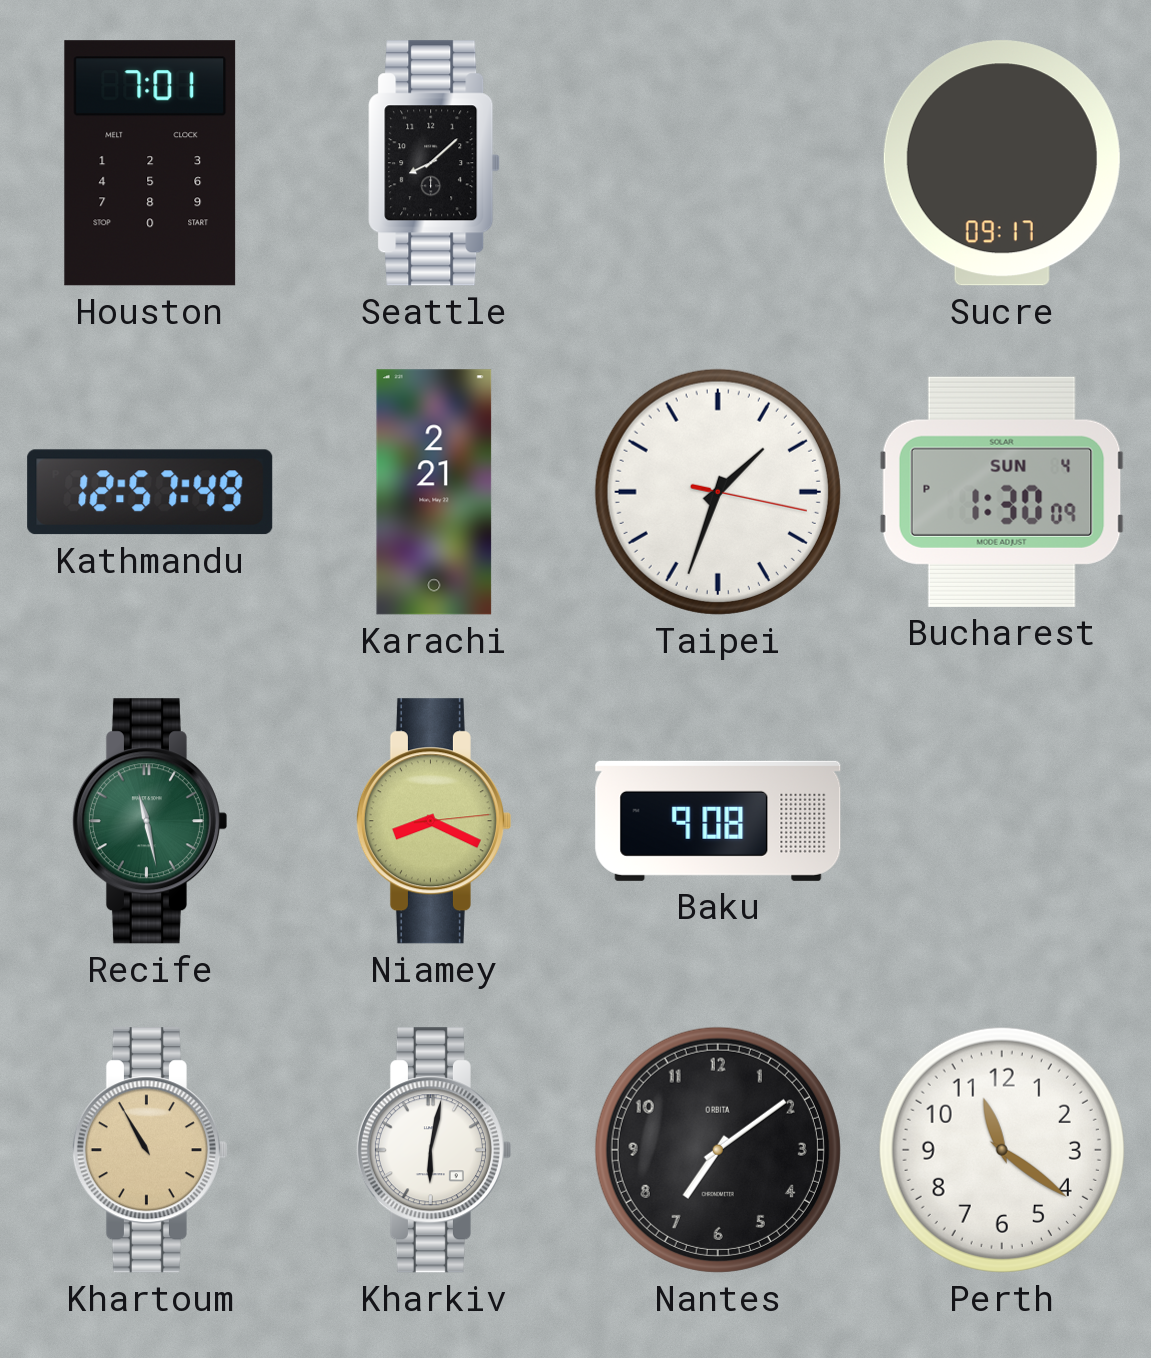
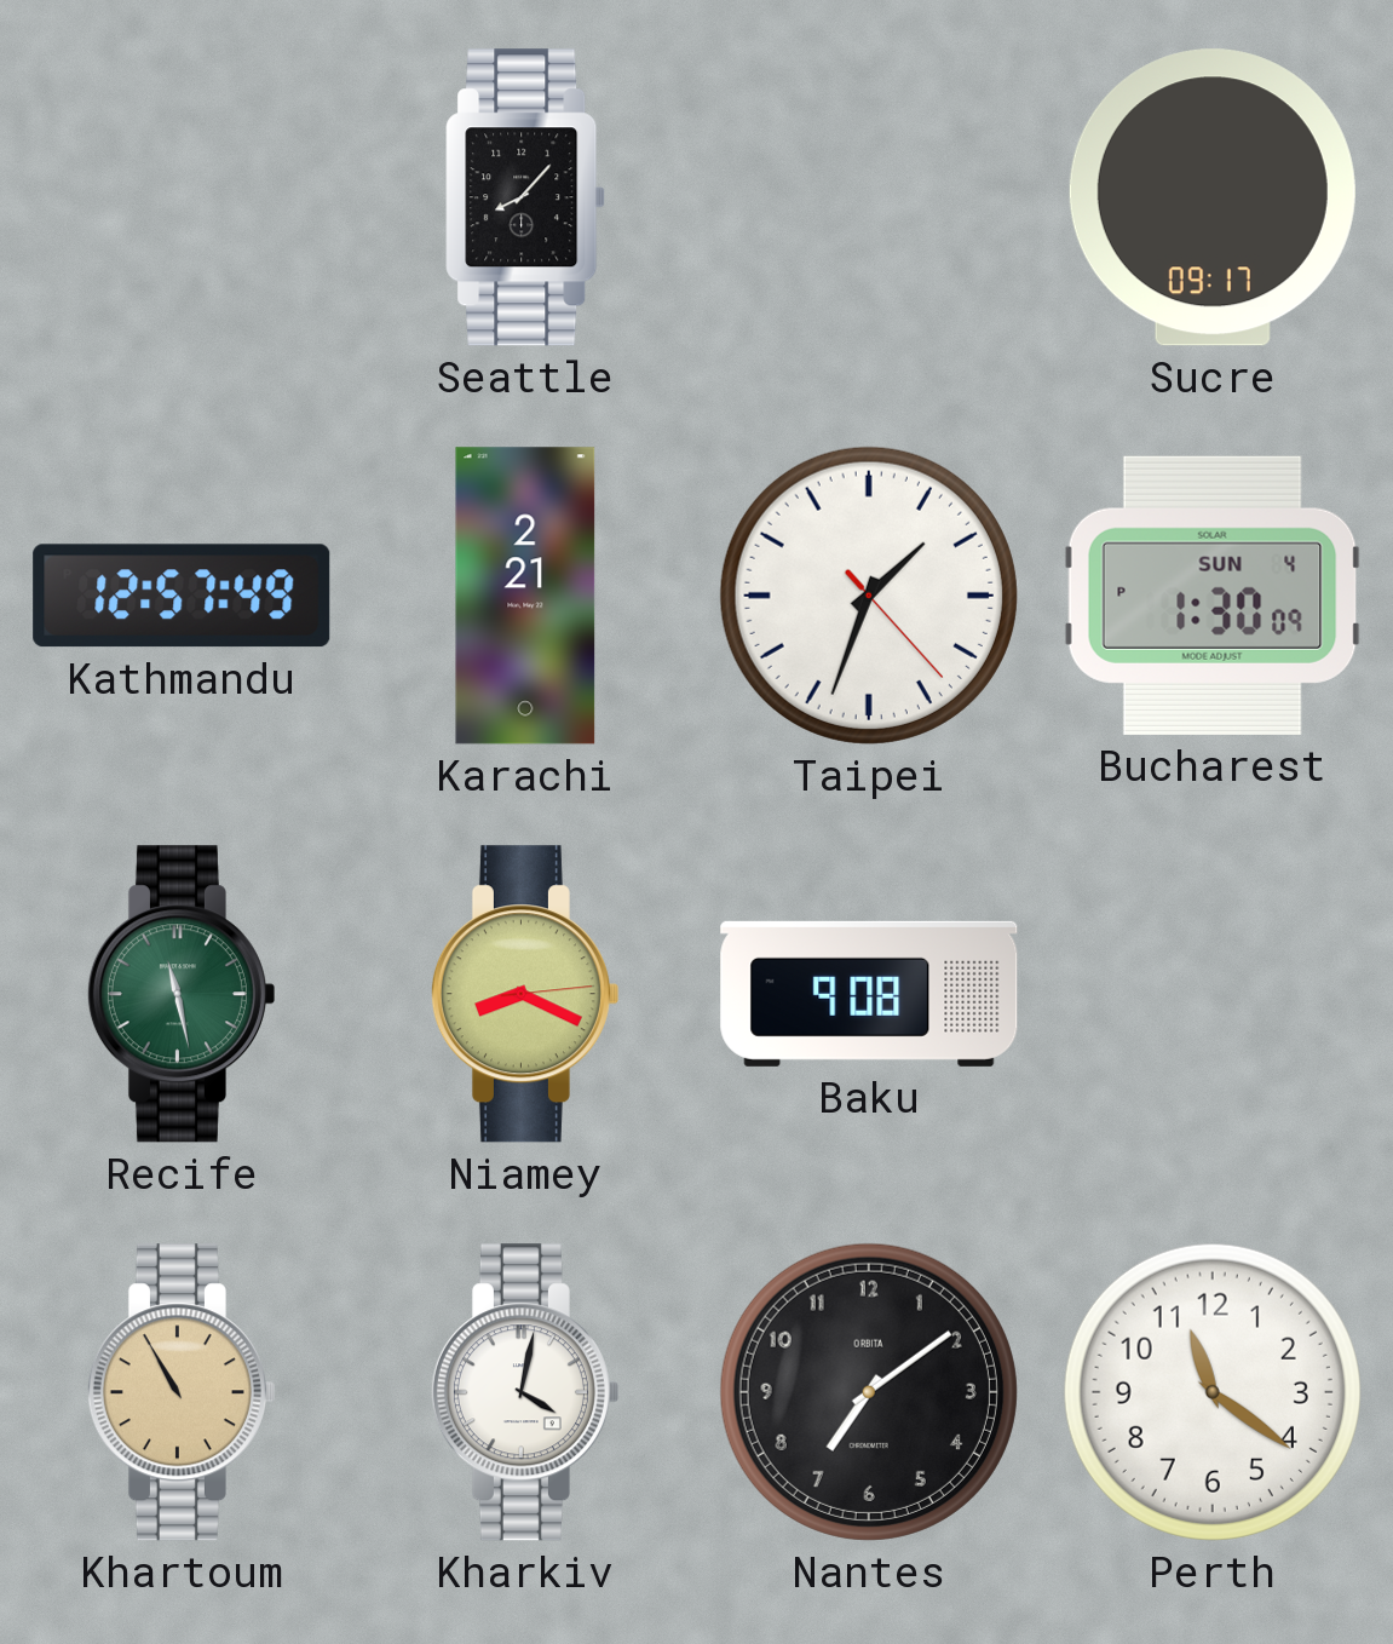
Houston: 7:01 -> none
Seattle: 8:08 -> 8:07
Taipei: 1:33:17 -> 1:33:23
Kharkiv: 6:02 -> 4:02
